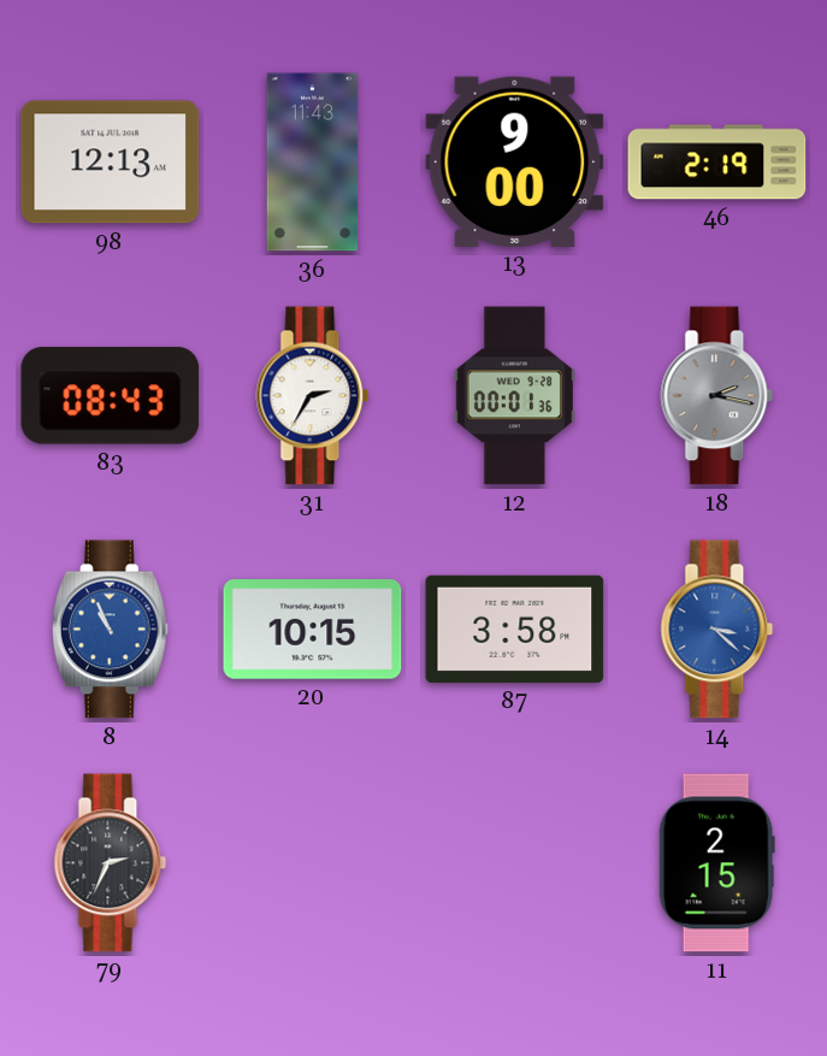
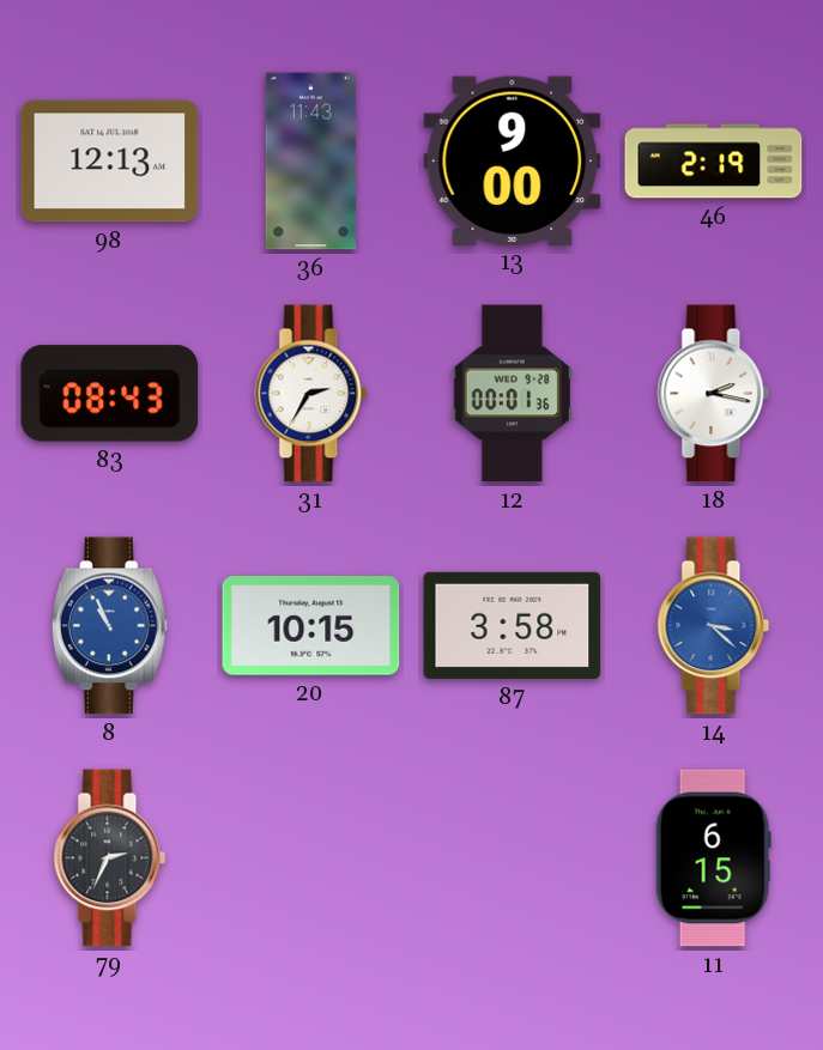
18 dial: grey -> white
11: 2:15 -> 6:15
